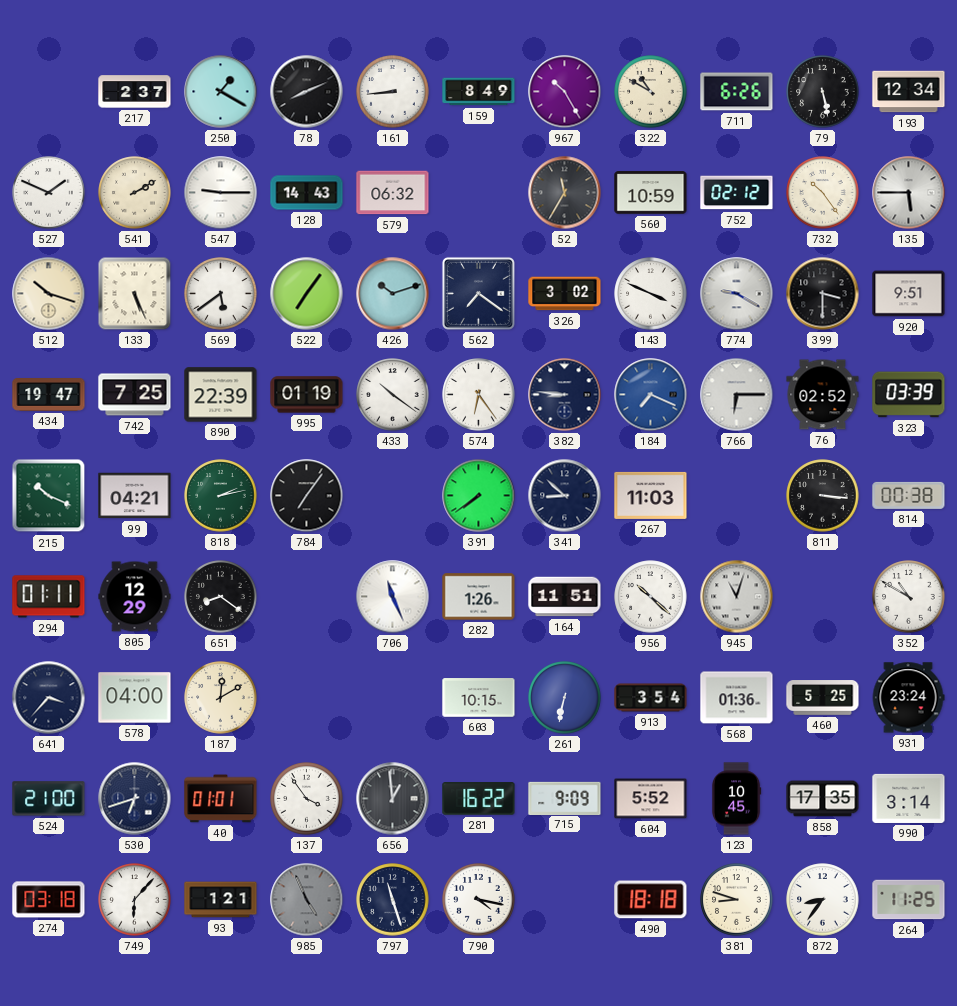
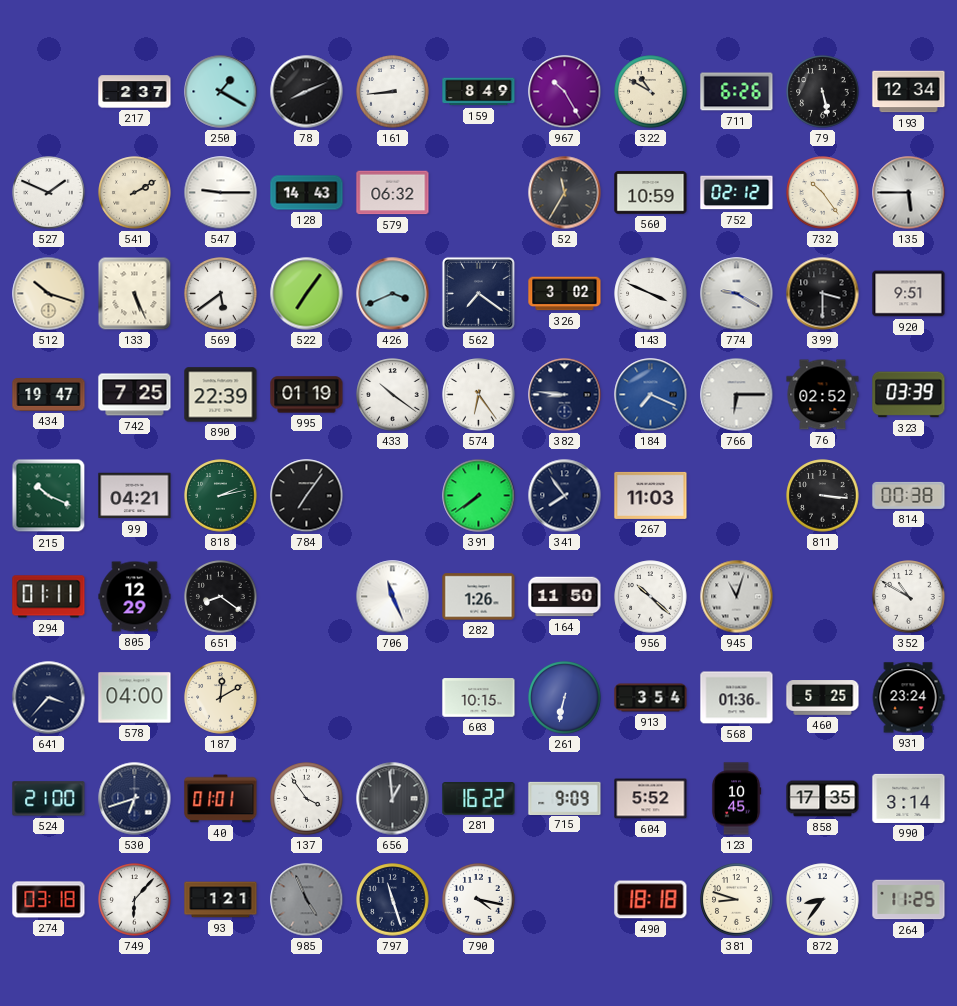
426: 10:12 -> 3:41
341: 8:52 -> 7:54
164: 11:51 -> 11:50
